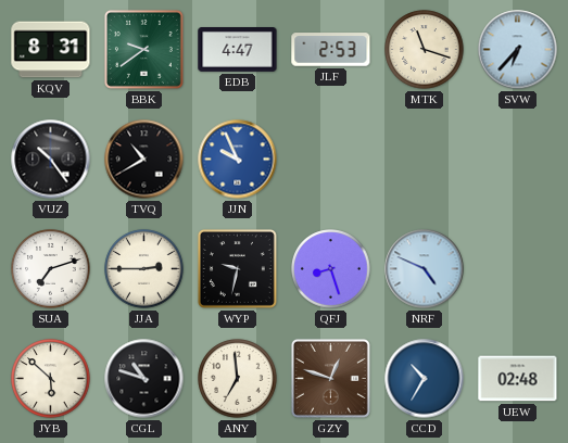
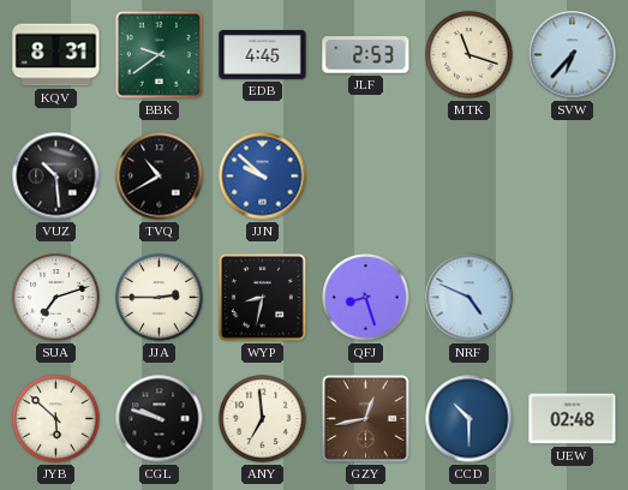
EDB: 4:47 -> 4:45
VUZ: 10:24 -> 10:29
JJN: 9:56 -> 9:52
WYP: 9:32 -> 8:32
CGL: 10:48 -> 9:48
GZY: 12:48 -> 12:43
CCD: 10:35 -> 10:30
